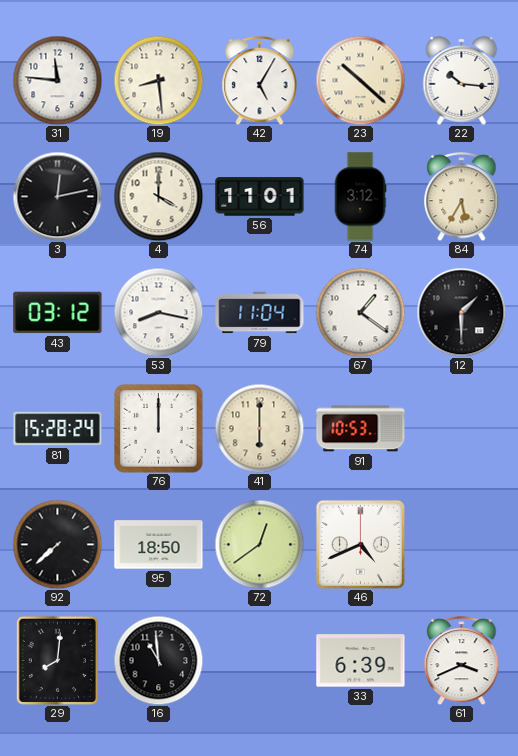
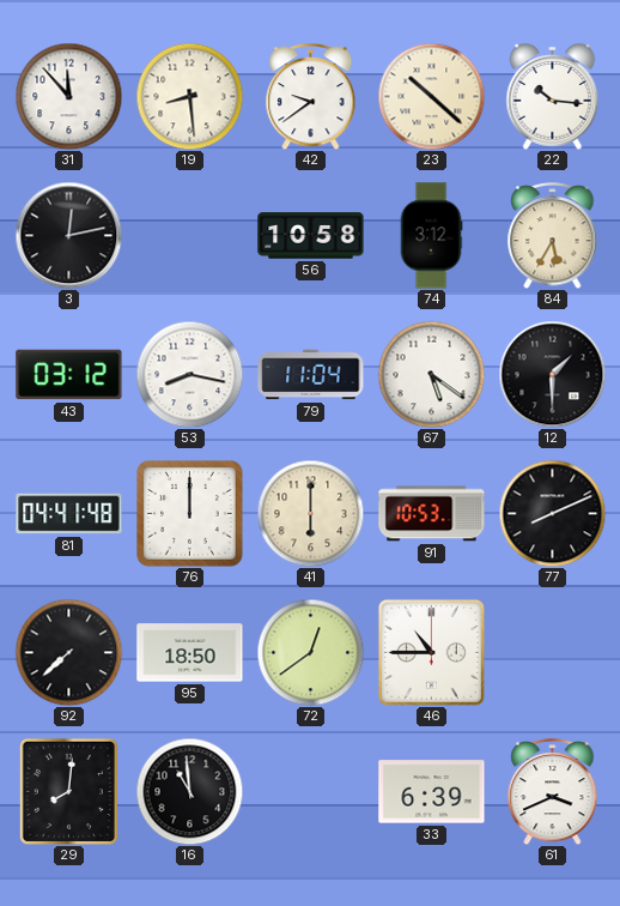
31: 11:46 -> 11:53
42: 5:05 -> 9:39
4: 4:00 -> none
56: 11:01 -> 10:58
67: 1:21 -> 5:21
81: 15:28 -> 04:41
77: none -> 8:11
46: 4:41 -> 10:45
